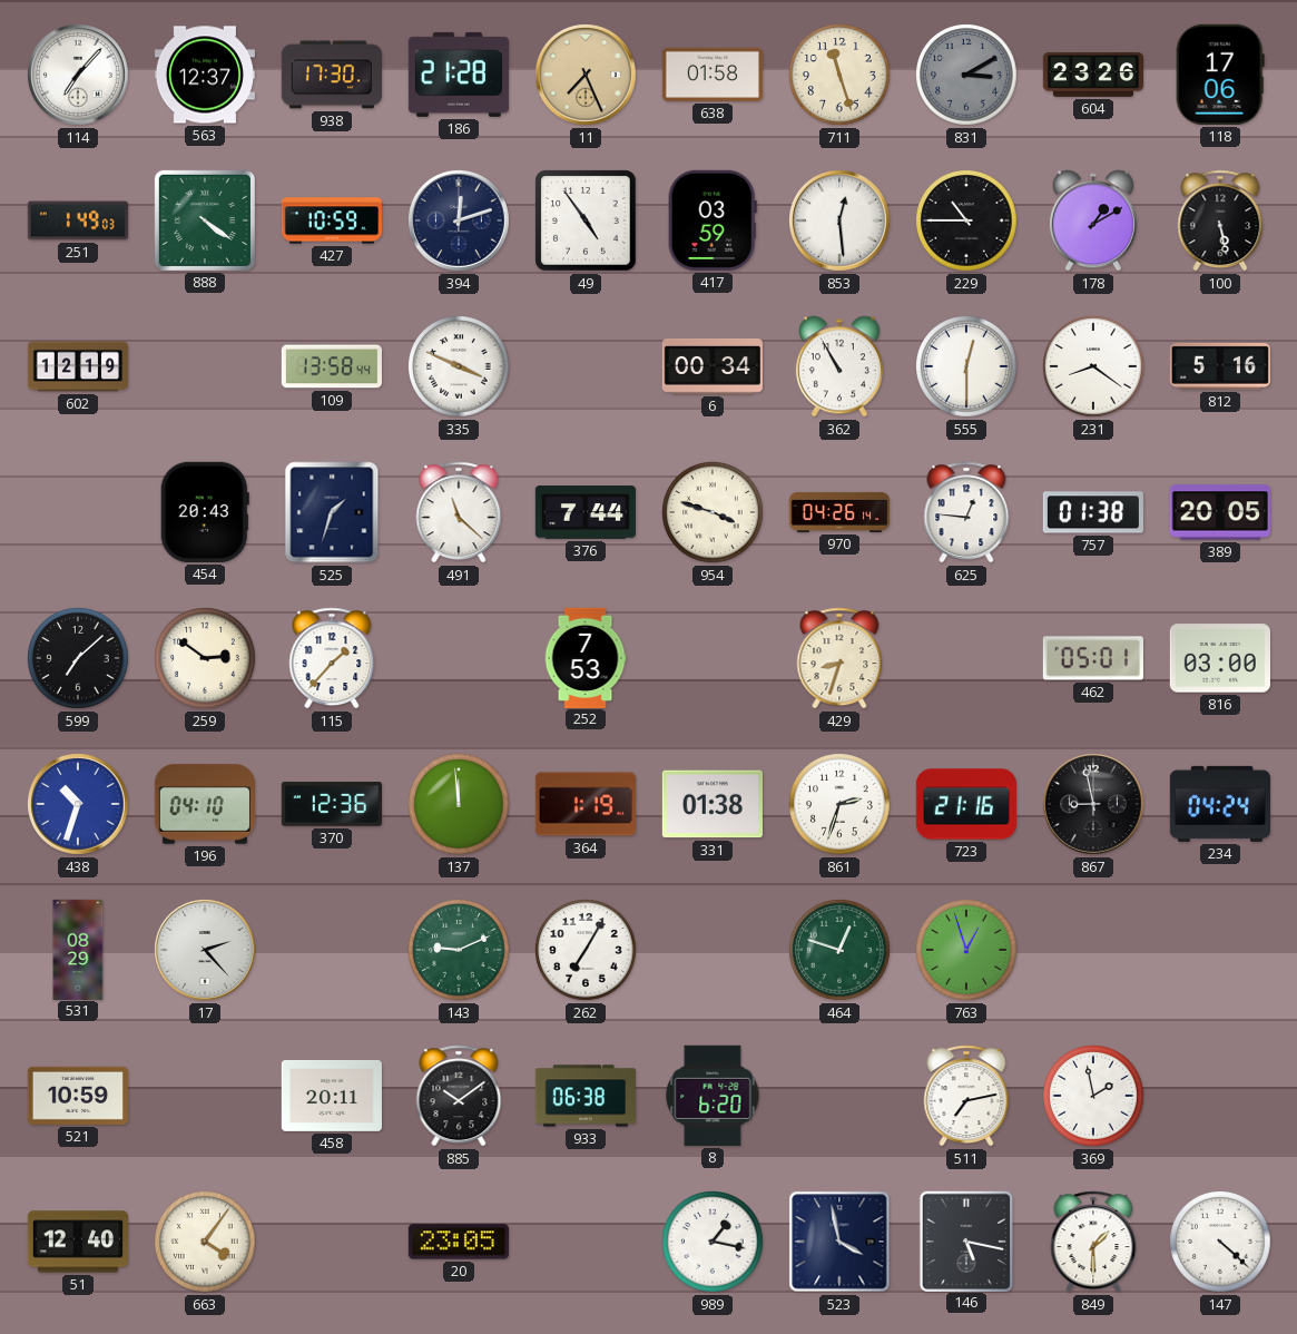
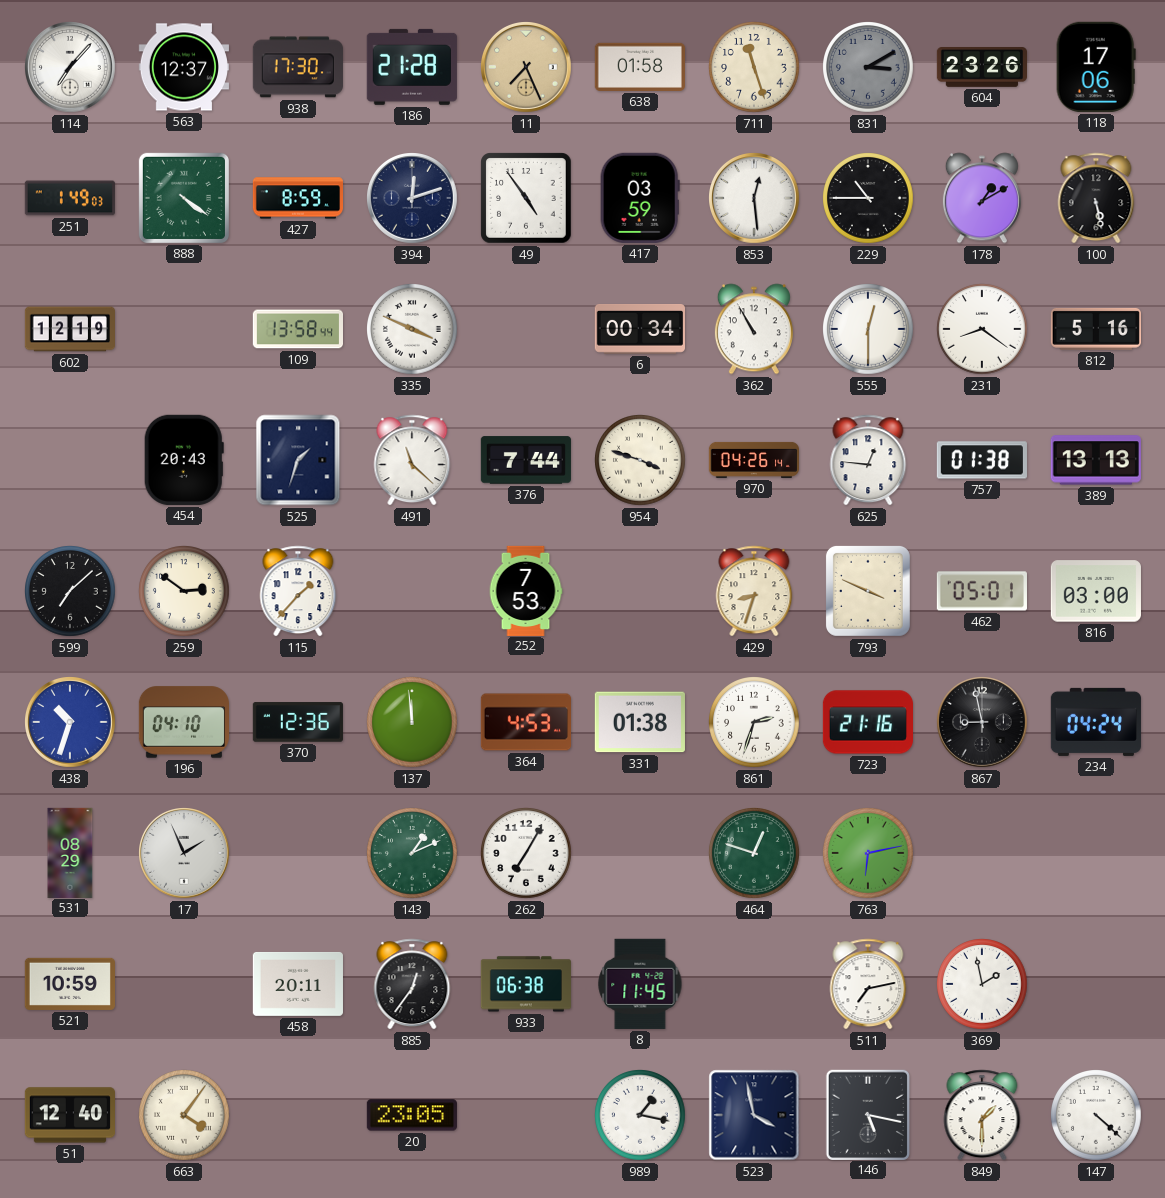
427: 10:59 -> 8:59
389: 20:05 -> 13:13
793: none -> 3:49
364: 1:19 -> 4:53
17: 2:23 -> 1:56
143: 9:11 -> 1:11
763: 12:57 -> 6:13
885: 10:09 -> 12:36
8: 6:20 -> 11:45
